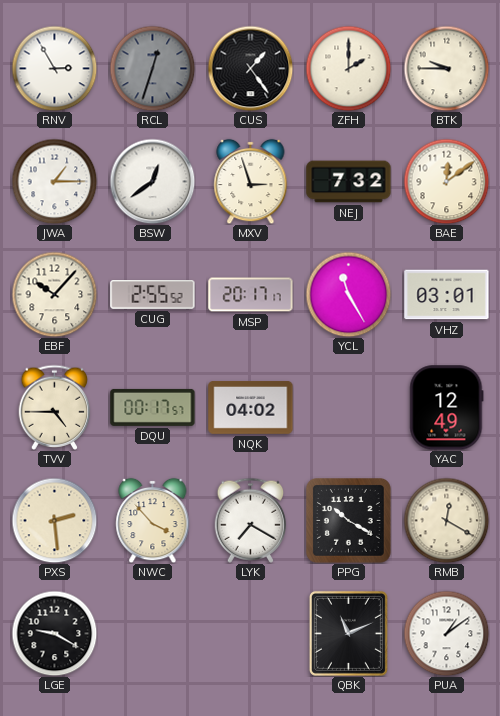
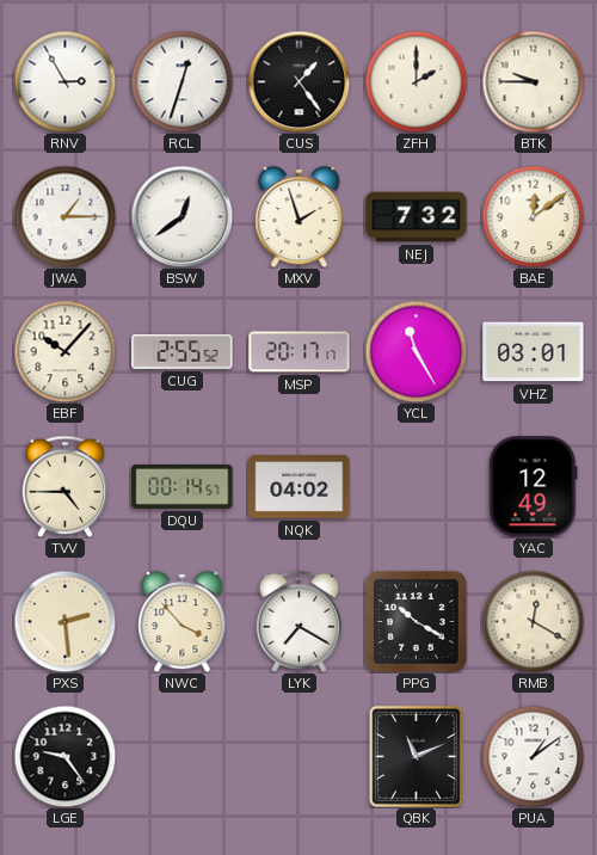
RCL dial: grey -> white
MXV: 2:57 -> 1:57
DQU: 00:17 -> 00:14
LGE: 9:20 -> 9:24
